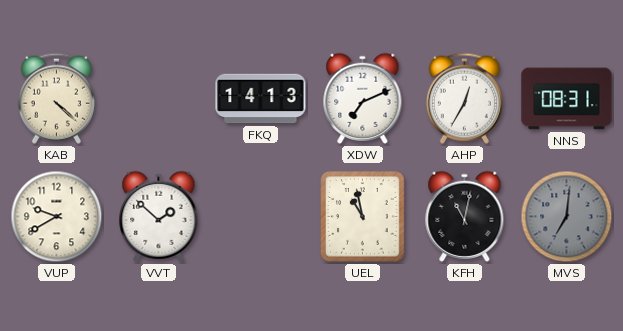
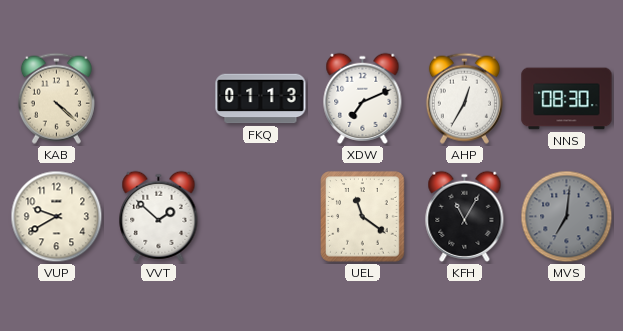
FKQ: 14:13 -> 01:13
NNS: 08:31 -> 08:30
UEL: 10:58 -> 11:21
KFH: 11:02 -> 11:05
